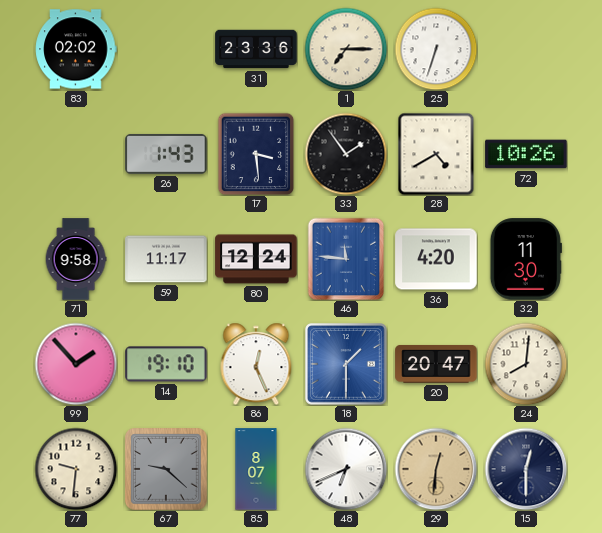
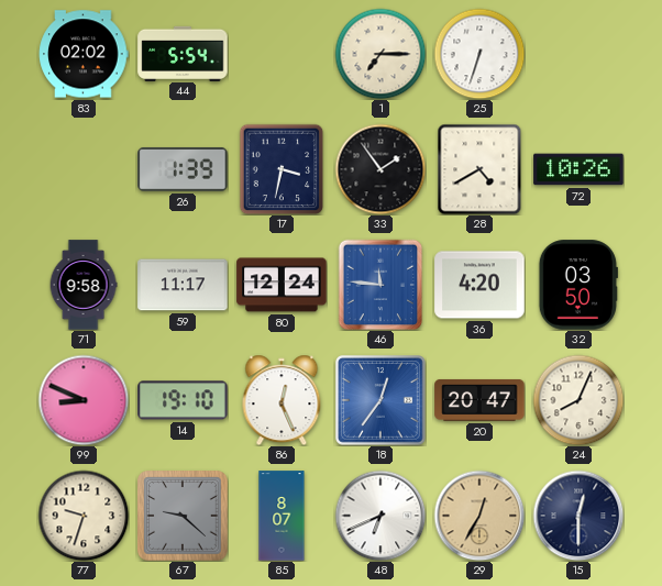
44: none -> 5:54
31: 23:36 -> none
26: 1:43 -> 1:39
17: 3:29 -> 3:32
32: 11:30 -> 03:50
99: 1:53 -> 8:49
18: 1:30 -> 12:36
24: 8:01 -> 8:04
77: 9:31 -> 9:33
29: 12:31 -> 12:35
